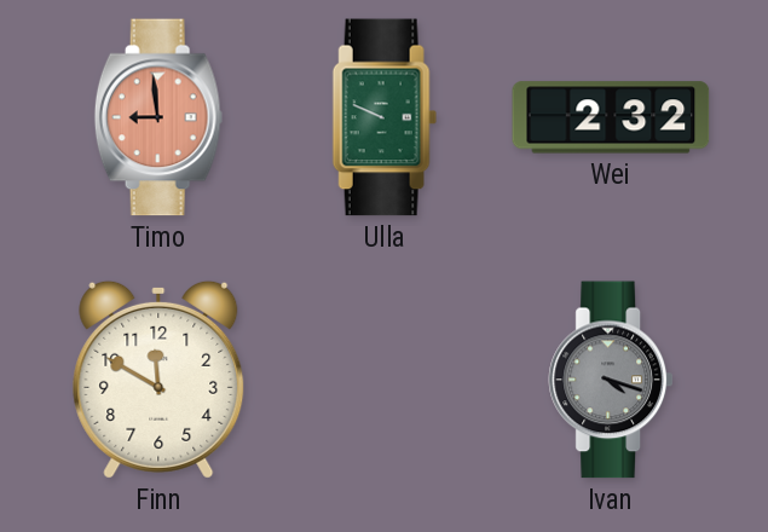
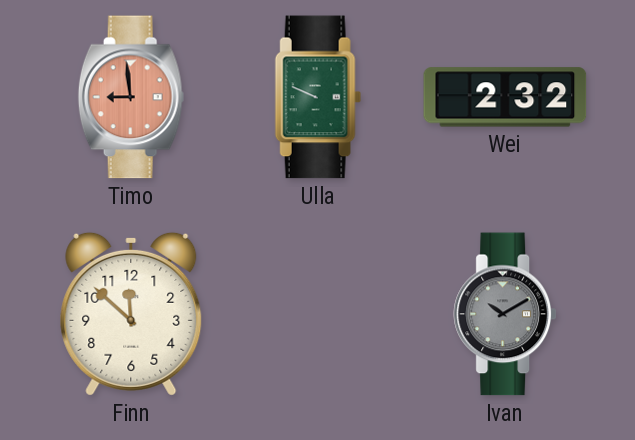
Finn: 11:50 -> 11:52
Ivan: 4:18 -> 10:10
